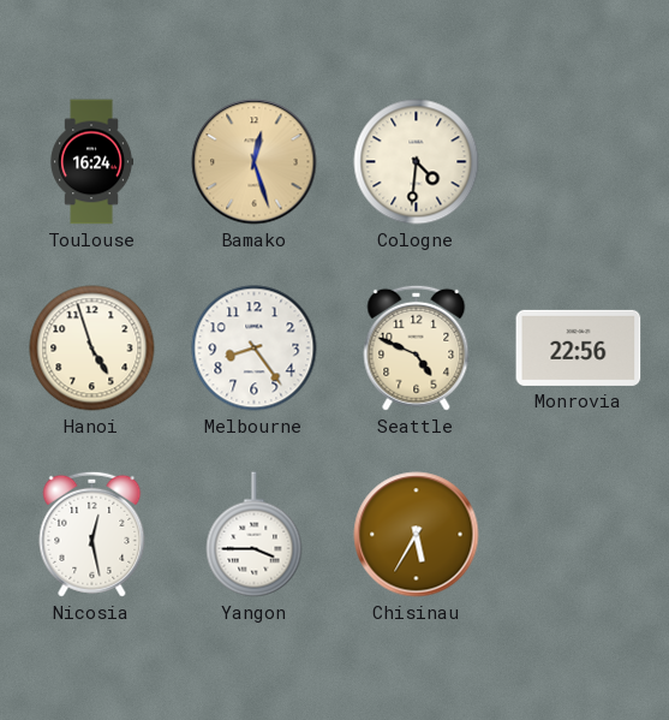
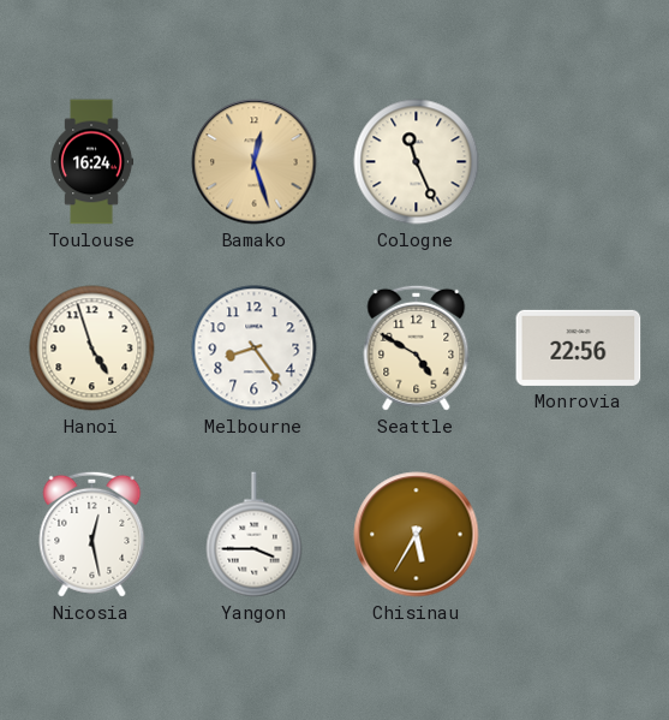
Cologne: 4:31 -> 11:26
Seattle: 4:49 -> 4:50
